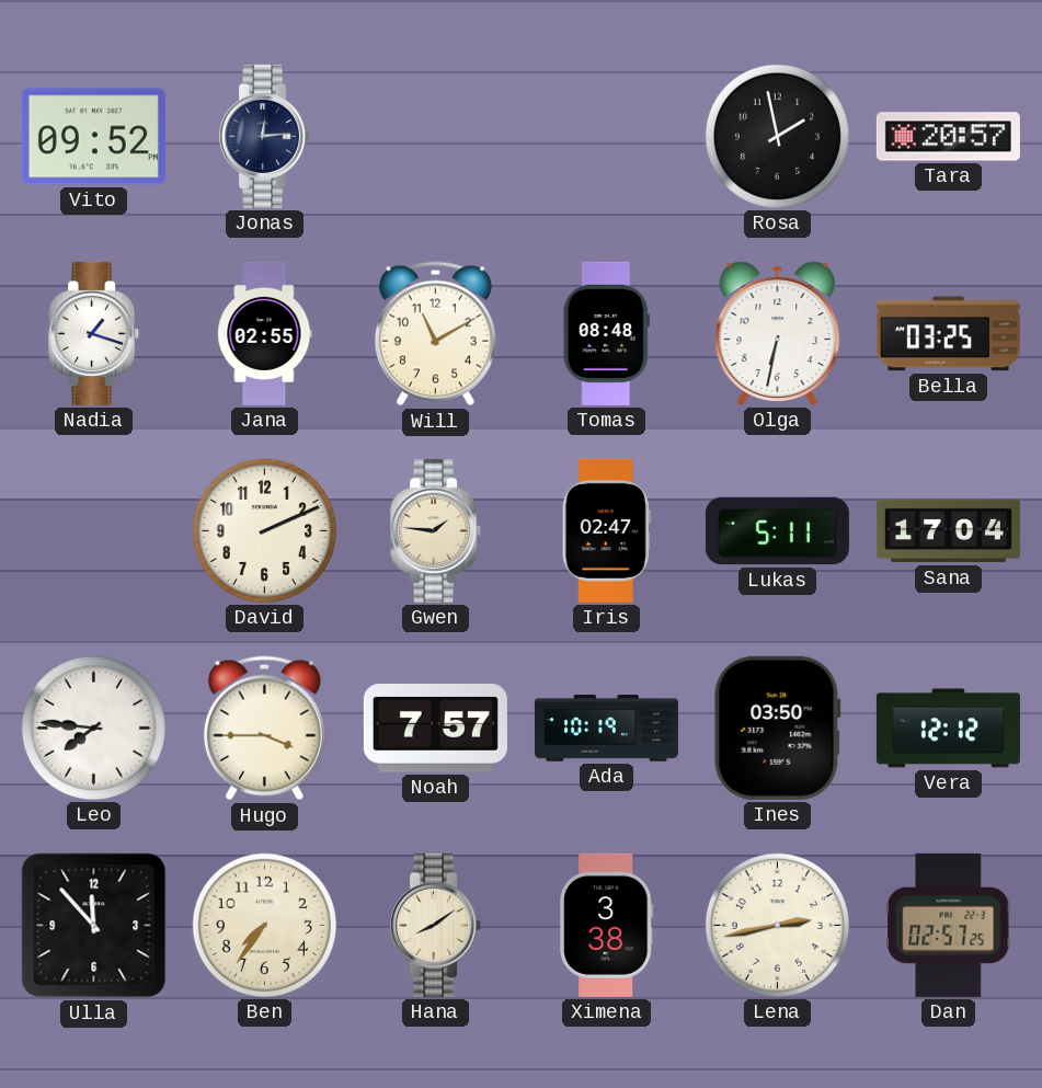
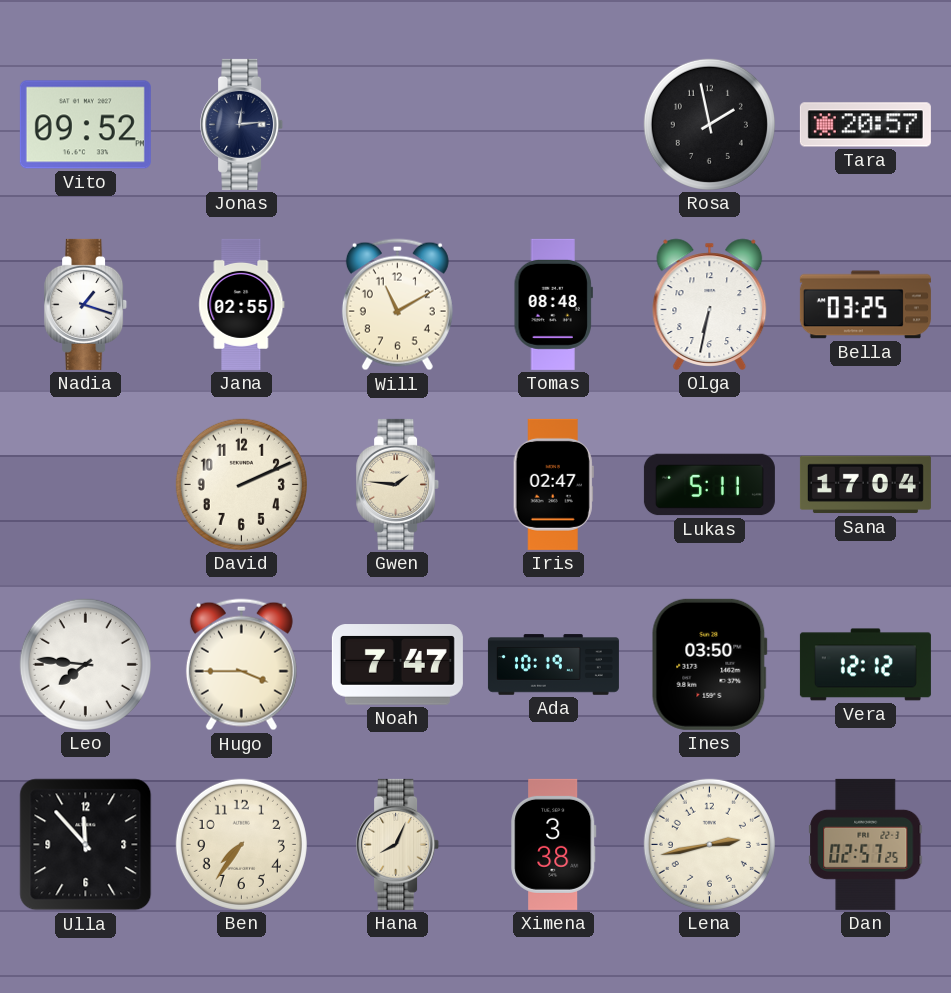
Noah: 7:57 -> 7:47
Hana: 8:09 -> 8:04
